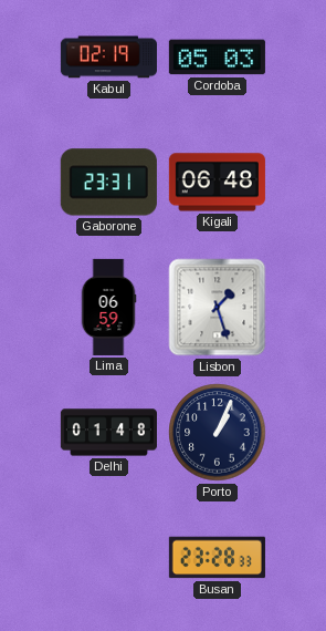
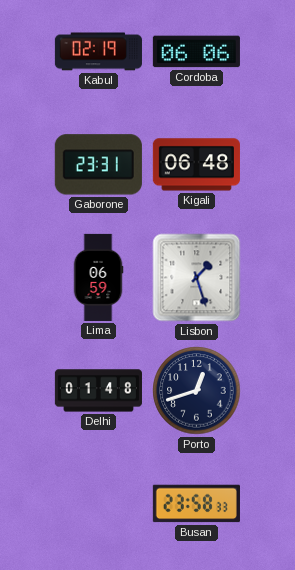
Cordoba: 05:03 -> 06:06
Porto: 1:04 -> 12:42
Busan: 23:28 -> 23:58
